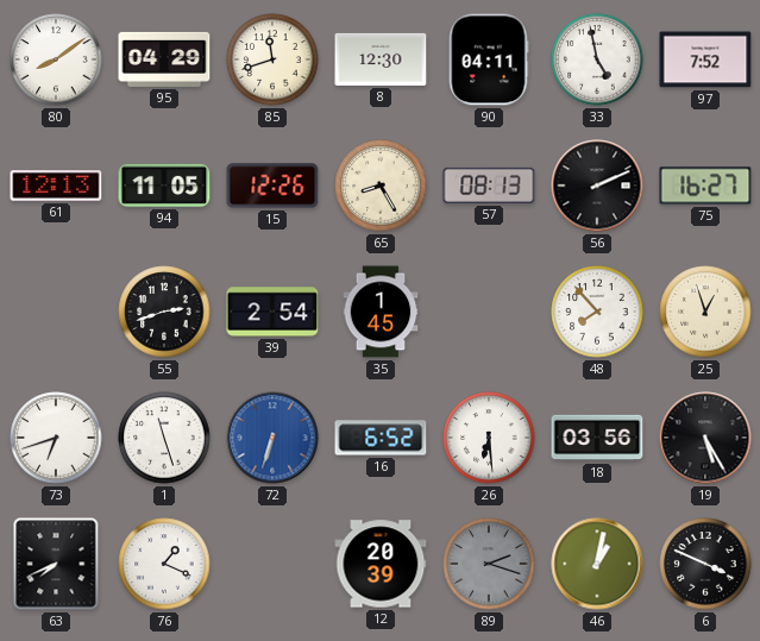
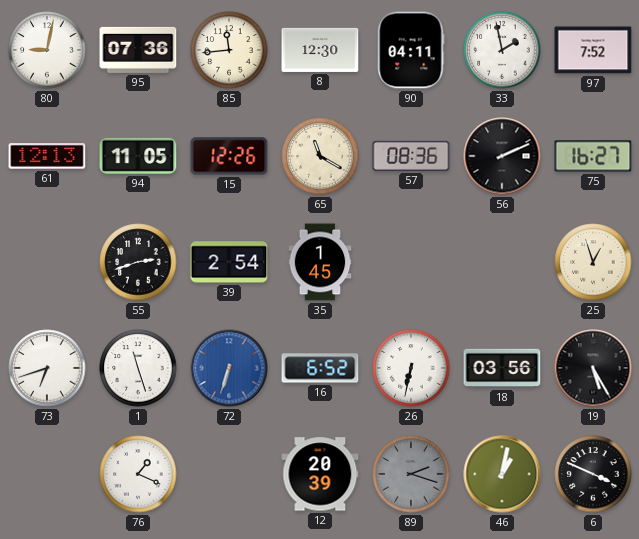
80: 8:09 -> 9:02
95: 04:29 -> 07:36
85: 11:42 -> 11:44
33: 4:58 -> 1:58
65: 8:25 -> 11:20
57: 08:13 -> 08:36
48: 7:53 -> none
26: 6:29 -> 6:32
63: 7:41 -> none
